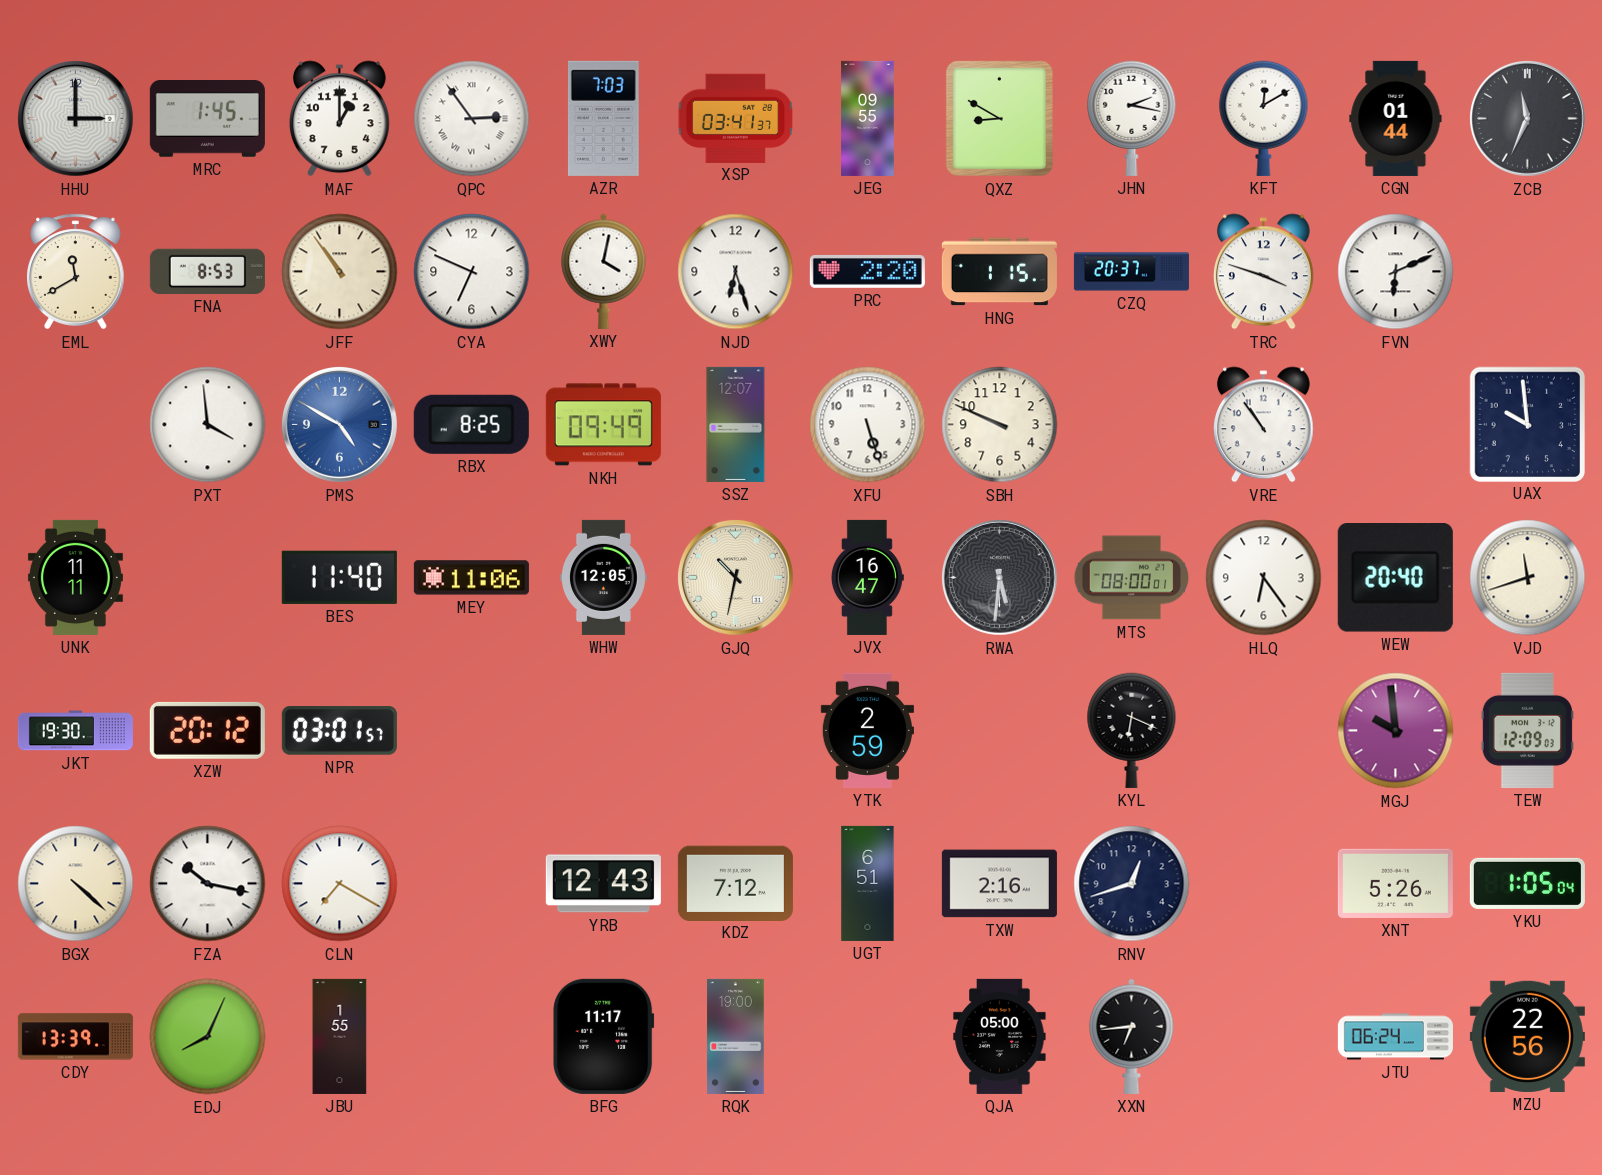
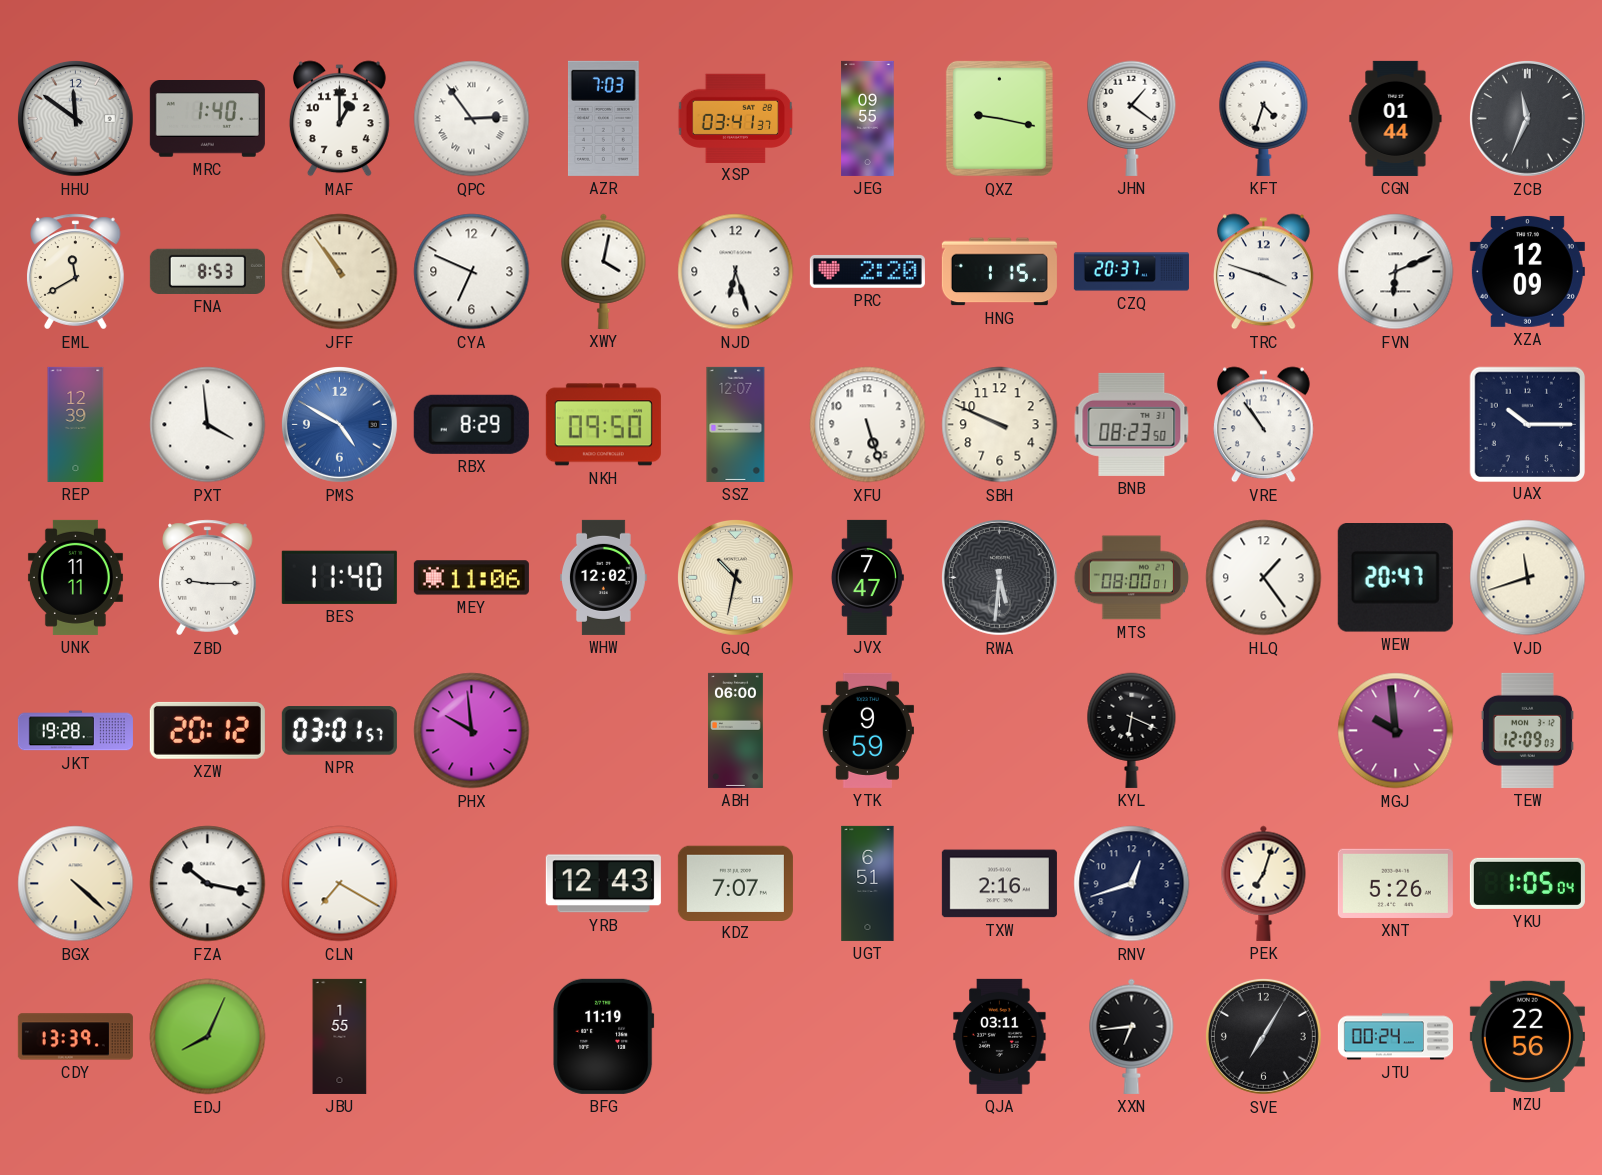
HHU: 3:00 -> 11:51
MRC: 1:45 -> 1:40
QXZ: 8:50 -> 9:17
JHN: 2:17 -> 1:21
KFT: 12:10 -> 4:33
XZA: none -> 12:09
REP: none -> 12:39
RBX: 8:25 -> 8:29
NKH: 09:49 -> 09:50
BNB: none -> 08:23
UAX: 9:59 -> 10:15
ZBD: none -> 9:15
WHW: 12:05 -> 12:02
JVX: 16:47 -> 7:47
HLQ: 6:24 -> 1:24
WEW: 20:40 -> 20:47
JKT: 19:30 -> 19:28
PHX: none -> 9:59
ABH: none -> 06:00
YTK: 2:59 -> 9:59
KDZ: 7:12 -> 7:07
PEK: none -> 7:03
BFG: 11:17 -> 11:19
RQK: 19:00 -> none
QJA: 05:00 -> 03:11
SVE: none -> 7:05
JTU: 06:24 -> 00:24
